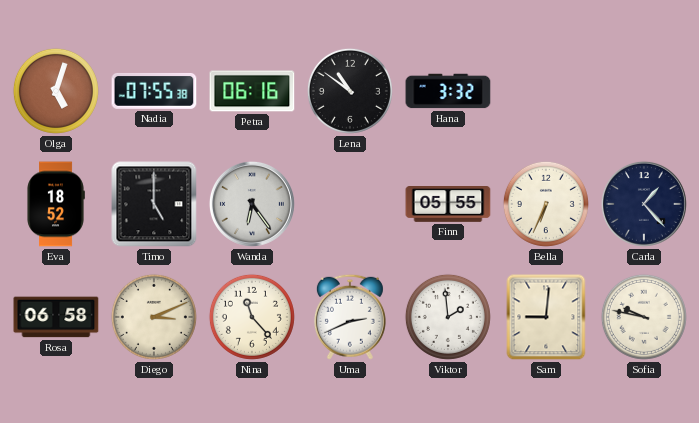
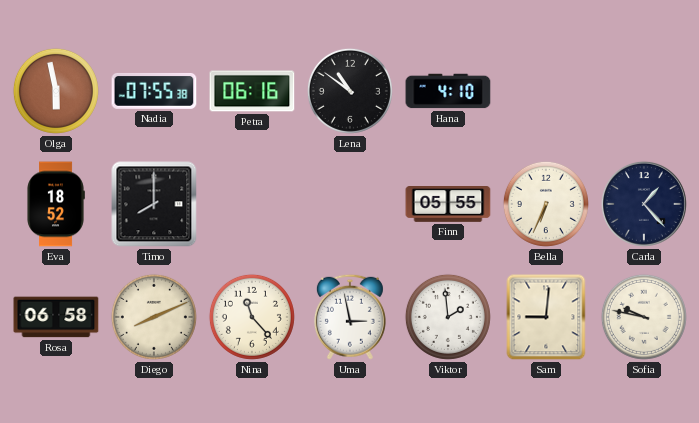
Olga: 5:03 -> 5:58
Hana: 3:32 -> 4:10
Timo: 5:00 -> 8:00
Wanda: 6:24 -> none
Diego: 3:11 -> 8:11
Uma: 2:41 -> 2:58
